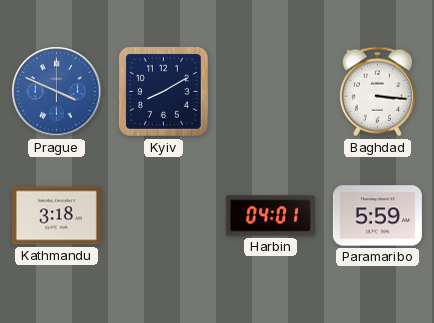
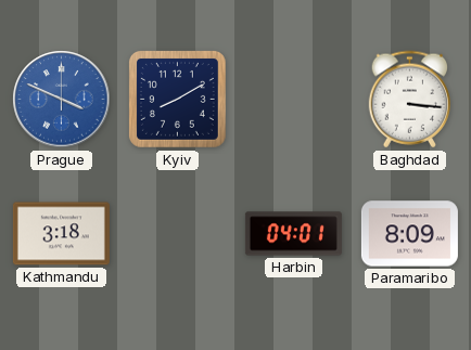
Paramaribo: 5:59 -> 8:09
